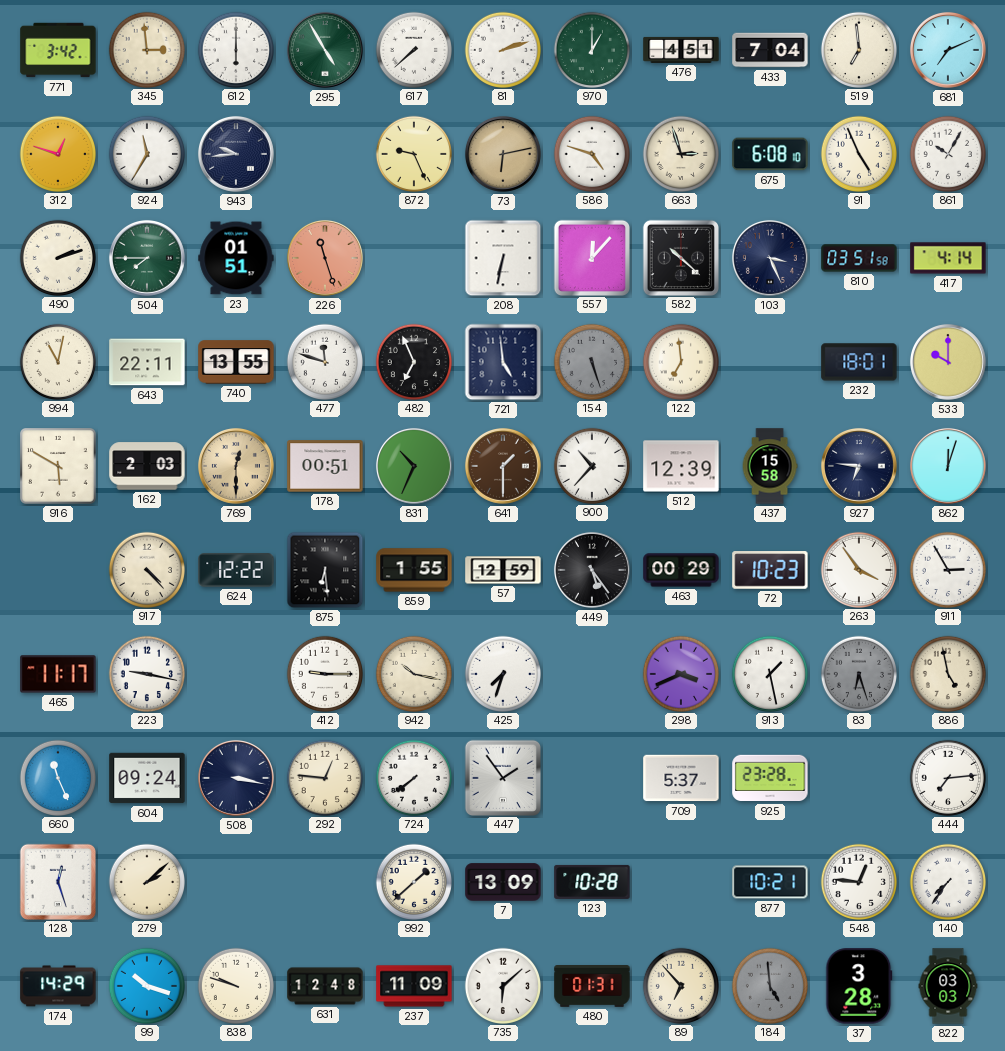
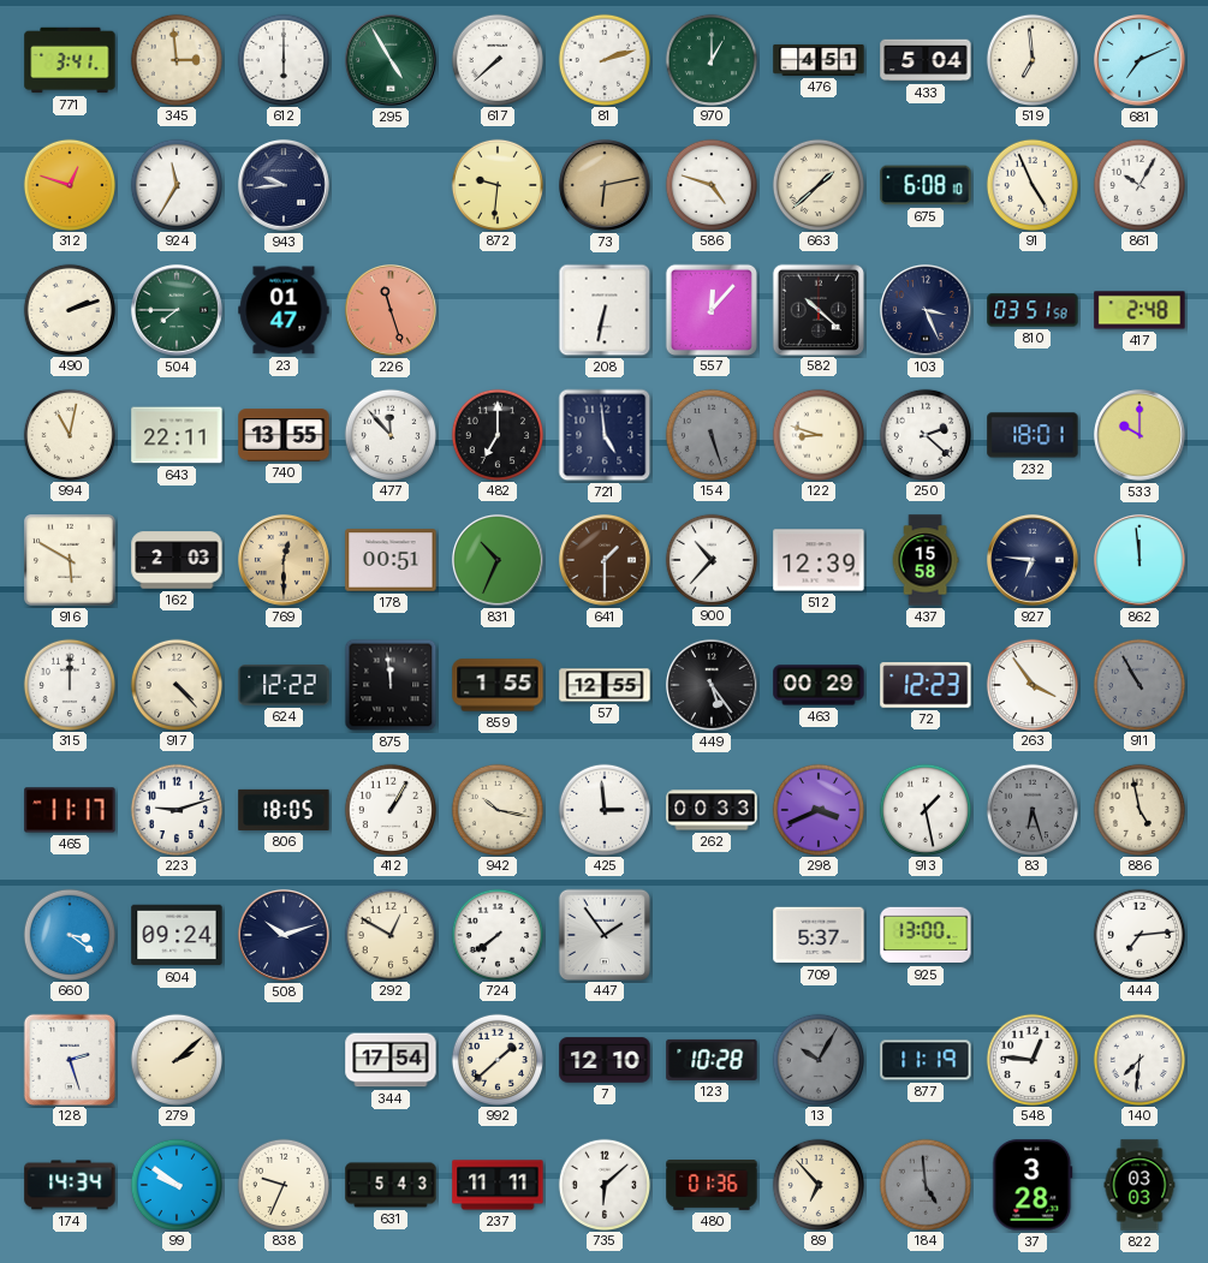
771: 3:42 -> 3:41
433: 7:04 -> 5:04
872: 9:26 -> 9:31
663: 2:57 -> 1:38
23: 01:51 -> 01:47
417: 4:14 -> 2:48
477: 11:48 -> 11:53
482: 6:56 -> 7:00
122: 6:59 -> 8:48
250: none -> 2:22
862: 12:03 -> 11:59
315: none -> 12:00
875: 6:29 -> 11:59
57: 12:59 -> 12:55
72: 10:23 -> 12:23
911: 2:55 -> 10:55
911 dial: white -> grey
223: 9:17 -> 9:12
806: none -> 18:05
412: 9:15 -> 1:05
425: 7:33 -> 2:59
262: none -> 00:33
660: 11:26 -> 3:21
508: 3:17 -> 10:12
292: 12:46 -> 12:50
925: 23:28 -> 13:00
128: 12:27 -> 2:27
344: none -> 17:54
7: 13:09 -> 12:10
13: none -> 10:05
877: 10:21 -> 11:19
140: 7:36 -> 7:31
174: 14:29 -> 14:34
99: 10:18 -> 9:51
838: 9:48 -> 9:34
631: 12:48 -> 5:43
237: 11:09 -> 11:11
480: 01:31 -> 01:36
